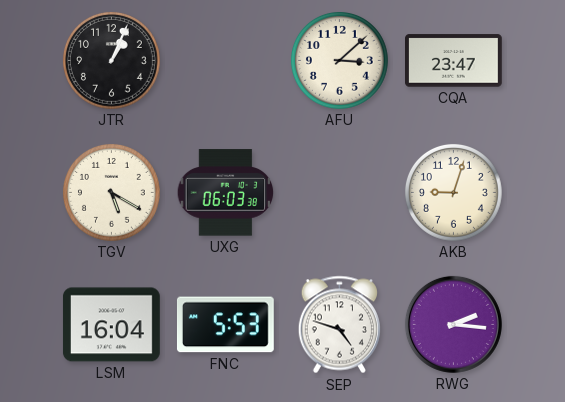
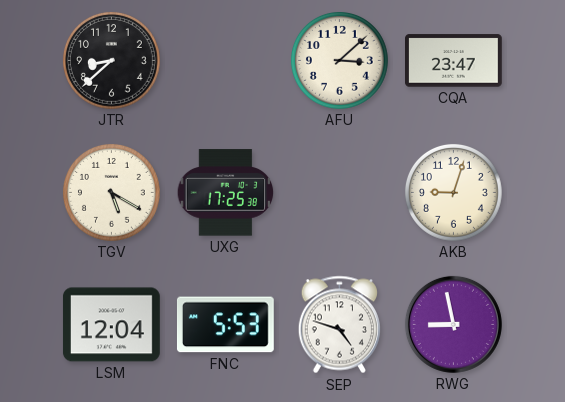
JTR: 1:04 -> 8:38
UXG: 06:03 -> 17:25
LSM: 16:04 -> 12:04
RWG: 2:16 -> 8:58
